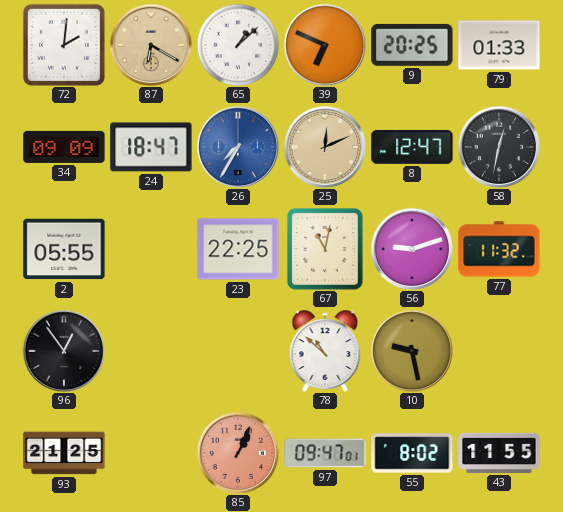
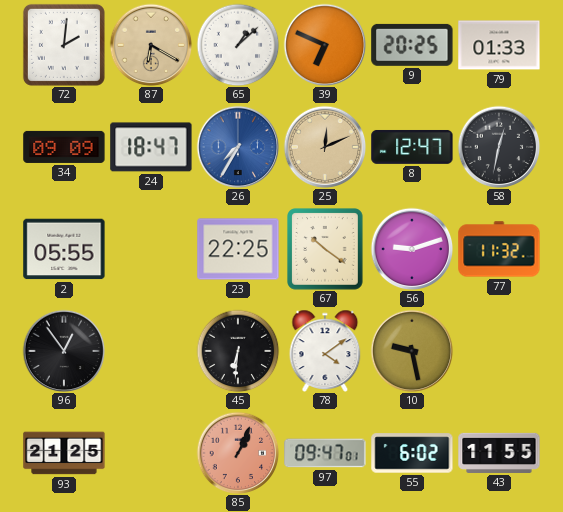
67: 11:02 -> 10:21
45: none -> 6:31
78: 10:52 -> 4:09
55: 8:02 -> 6:02
